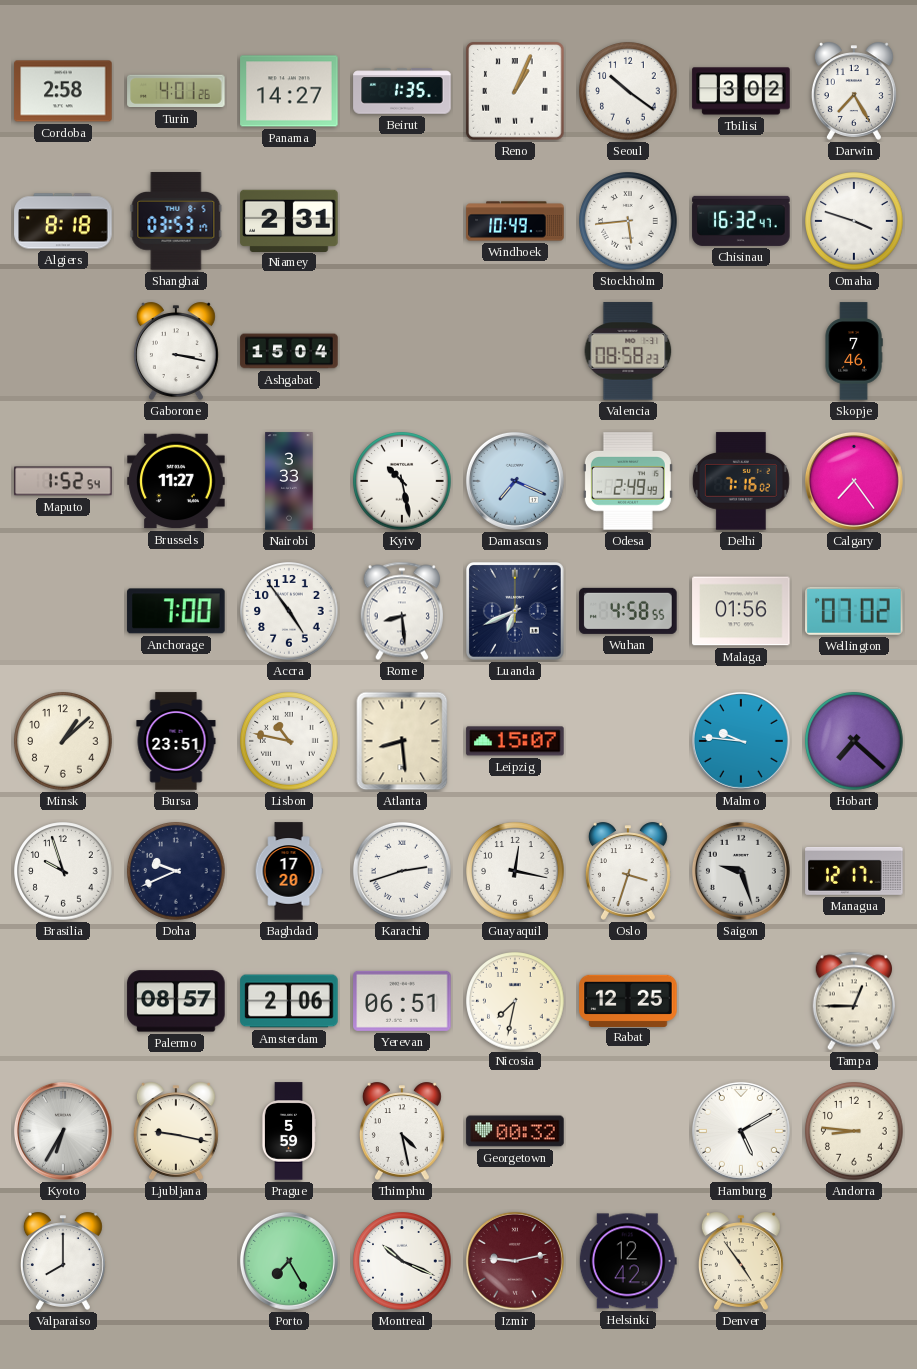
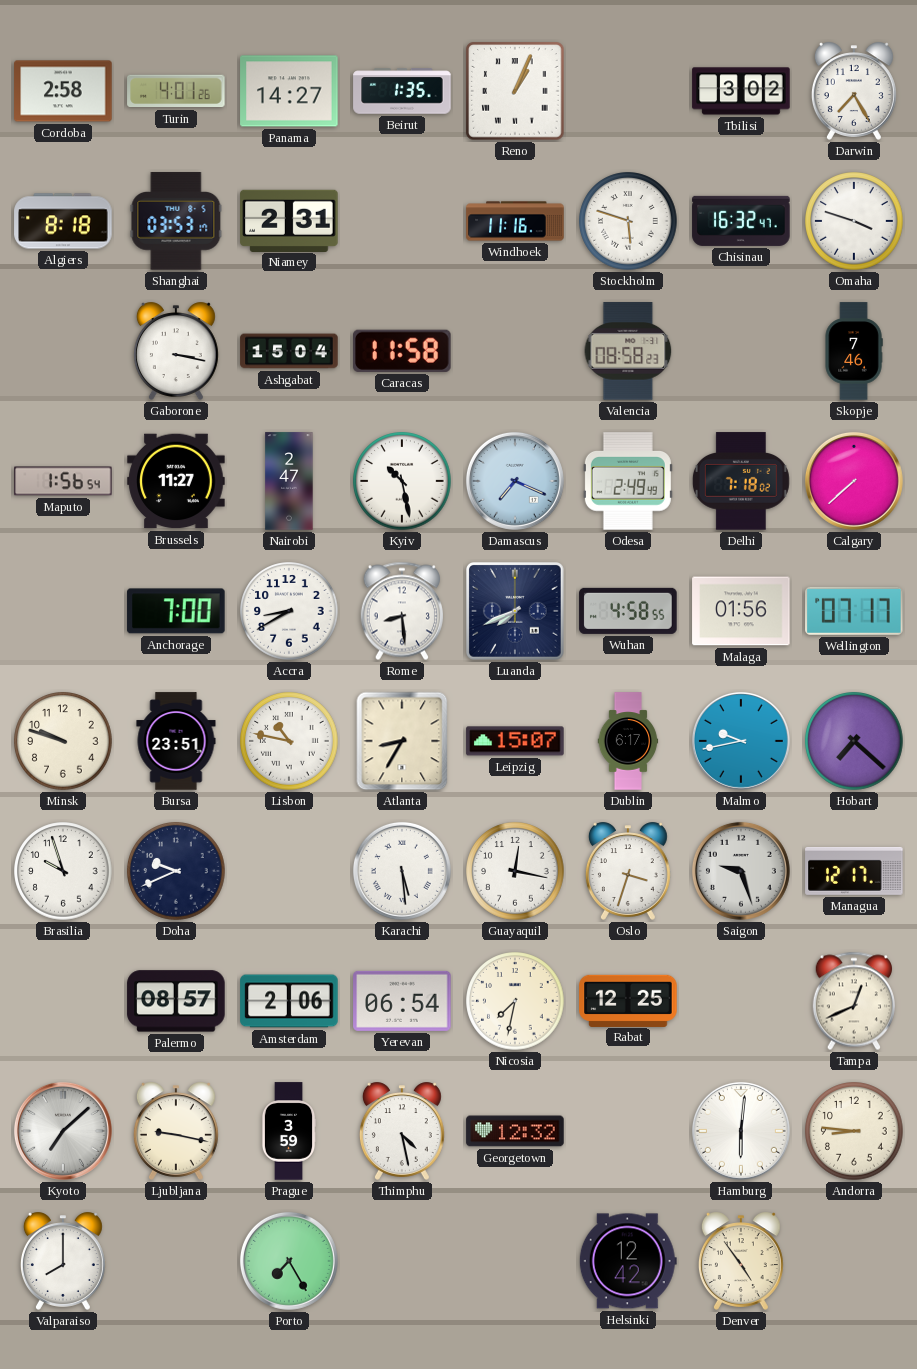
Seoul: 10:21 -> none
Windhoek: 10:49 -> 11:16
Stockholm: 5:44 -> 5:48
Caracas: none -> 11:58
Maputo: 1:52 -> 1:56
Nairobi: 3:33 -> 2:47
Delhi: 7:16 -> 7:18
Calgary: 7:24 -> 7:38
Accra: 4:54 -> 8:40
Luanda: 6:41 -> 7:41
Wellington: 07:02 -> 07:17
Minsk: 1:08 -> 9:48
Atlanta: 8:29 -> 8:35
Dublin: none -> 6:17
Malmo: 9:46 -> 9:43
Baghdad: 17:20 -> none
Karachi: 2:42 -> 5:29
Yerevan: 06:51 -> 06:54
Tampa: 12:45 -> 12:41
Kyoto: 6:35 -> 7:08
Prague: 5:59 -> 3:59
Georgetown: 00:32 -> 12:32
Hamburg: 5:10 -> 6:01
Montreal: 10:19 -> none
Izmir: 9:13 -> none
